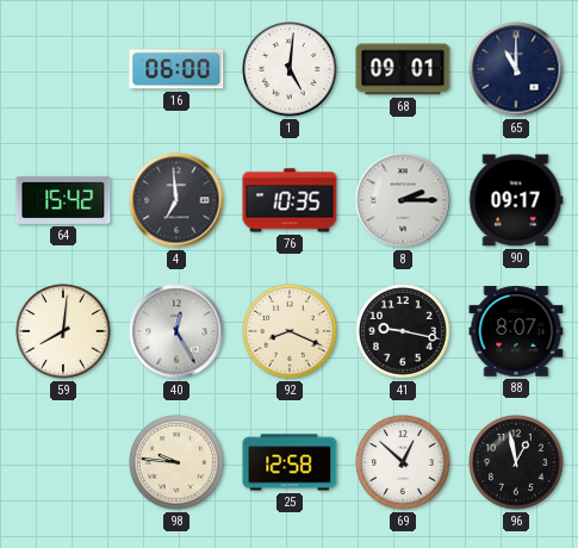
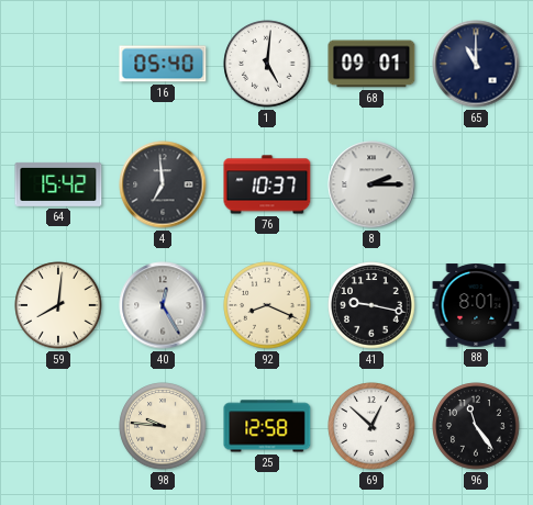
16: 06:00 -> 05:40
76: 10:35 -> 10:37
90: 09:17 -> none
88: 8:07 -> 8:01
96: 12:58 -> 11:24
